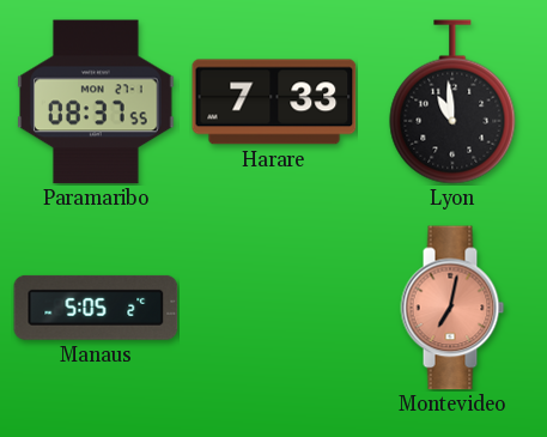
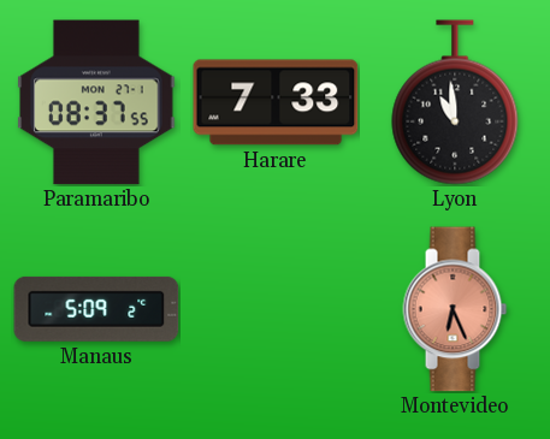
Manaus: 5:05 -> 5:09
Montevideo: 7:02 -> 6:26
